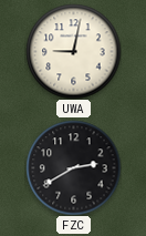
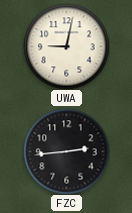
FZC: 2:40 -> 2:44
